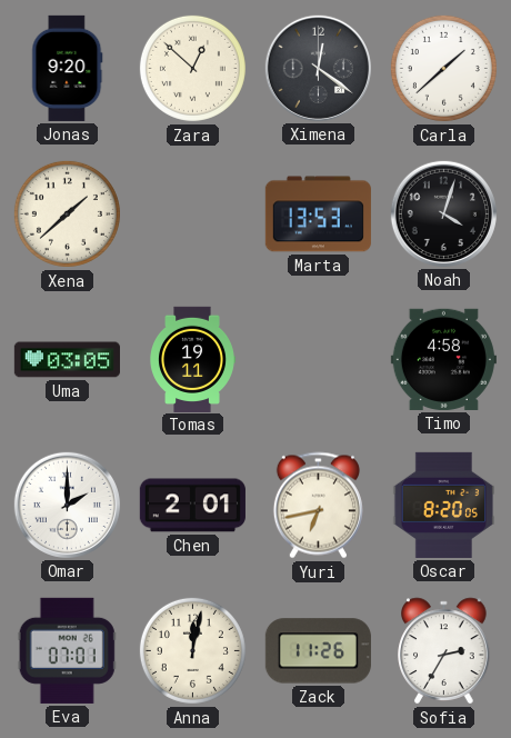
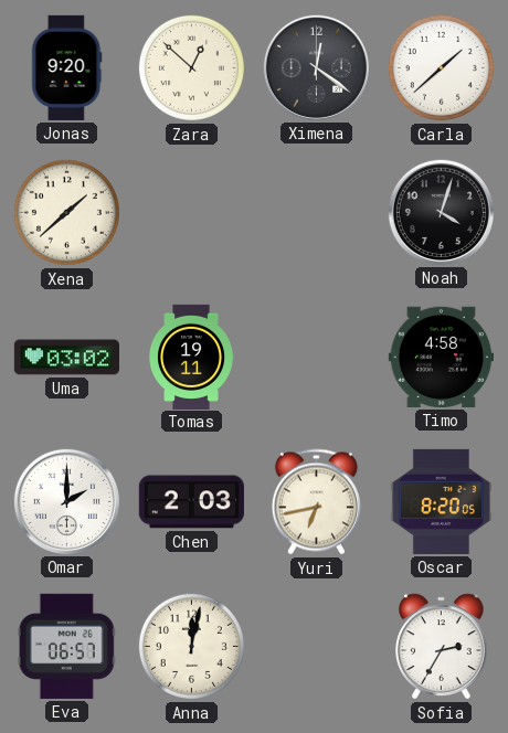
Marta: 13:53 -> none
Uma: 03:05 -> 03:02
Chen: 2:01 -> 2:03
Eva: 07:01 -> 06:57
Zack: 11:26 -> none
